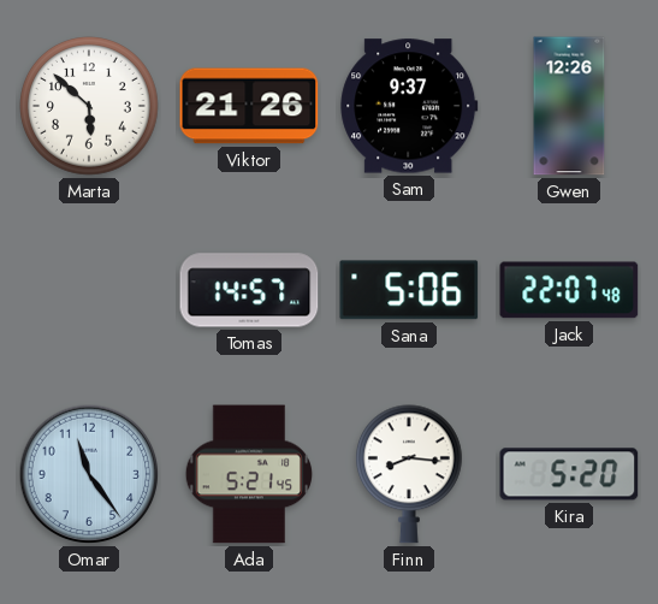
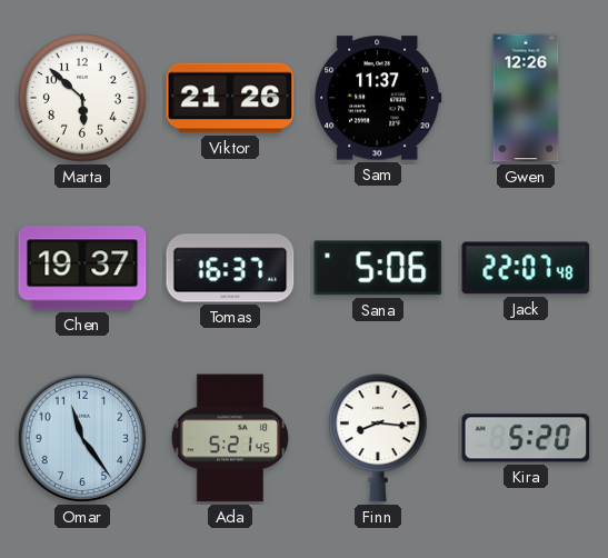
Sam: 9:37 -> 11:37
Chen: none -> 19:37
Tomas: 14:57 -> 16:37
